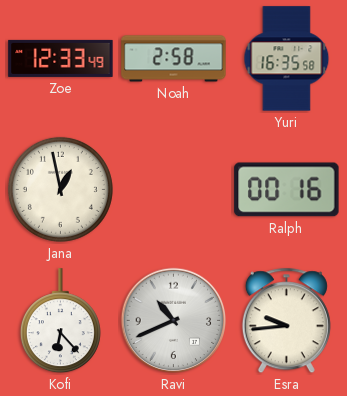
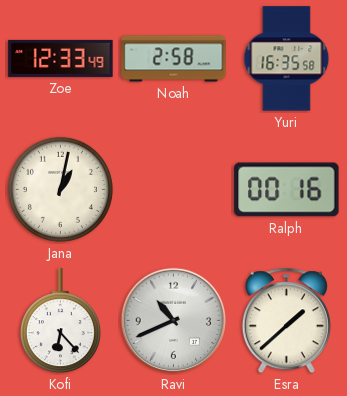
Jana: 12:58 -> 1:02
Esra: 9:44 -> 1:38
